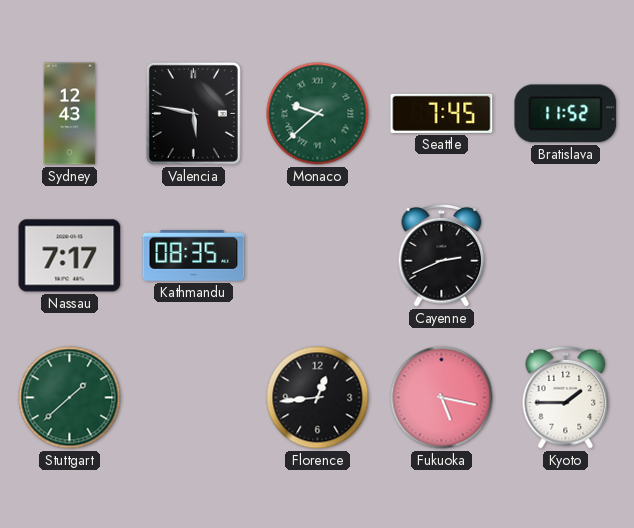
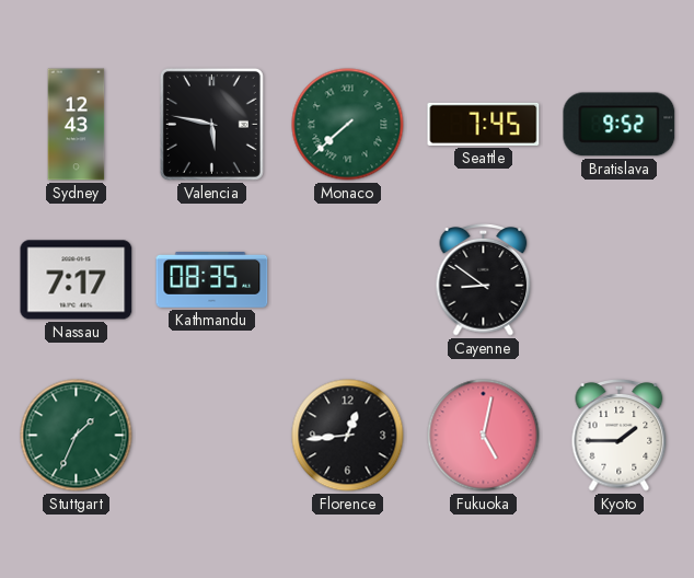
Monaco: 9:38 -> 7:38
Bratislava: 11:52 -> 9:52
Cayenne: 2:41 -> 8:51
Stuttgart: 1:38 -> 1:34
Fukuoka: 5:17 -> 5:02
